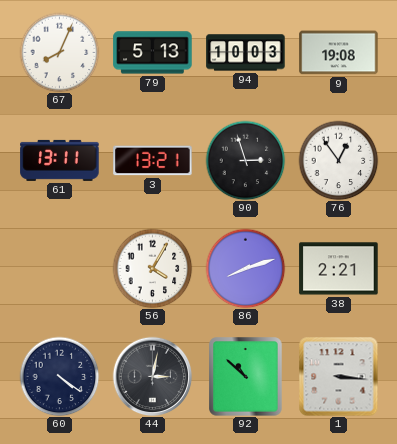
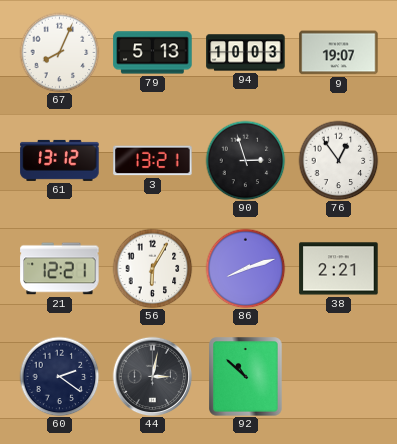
9: 19:08 -> 19:07
61: 13:11 -> 13:12
21: none -> 12:21
56: 4:05 -> 6:05
60: 4:21 -> 2:21
1: 3:16 -> none
